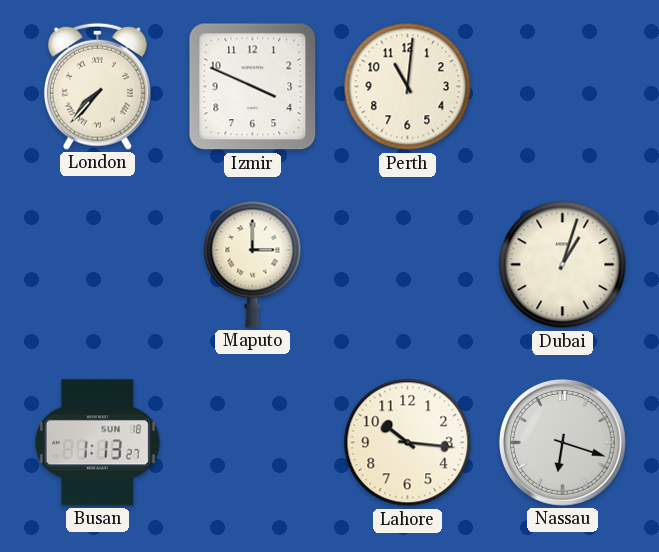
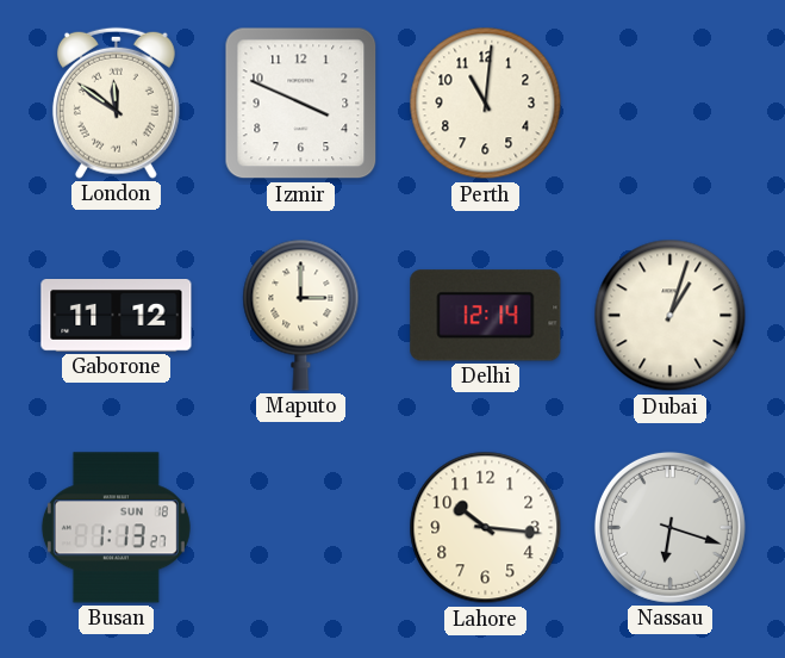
London: 7:37 -> 11:51
Gaborone: none -> 11:12
Delhi: none -> 12:14
